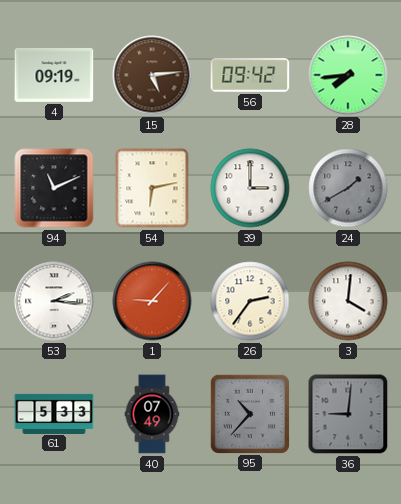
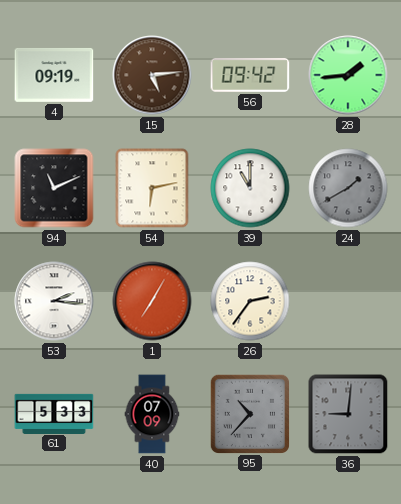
28: 7:44 -> 1:44
39: 3:00 -> 11:00
1: 9:07 -> 7:05
3: 4:01 -> none
40: 07:49 -> 07:09
